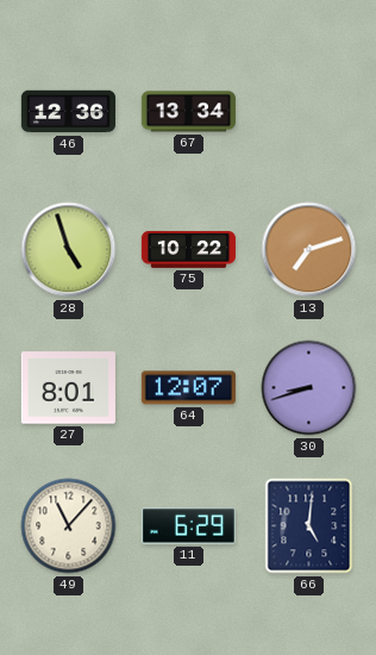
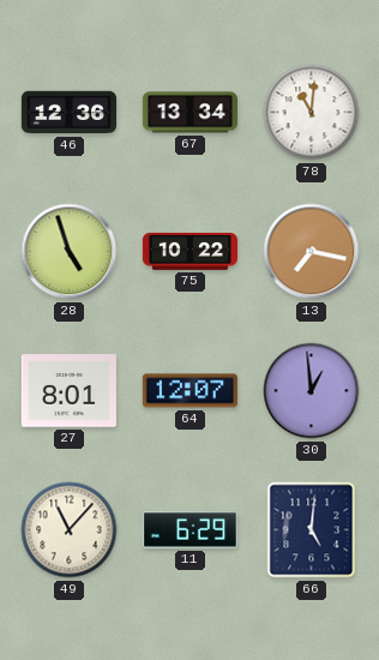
78: none -> 11:01
13: 7:12 -> 7:17
30: 8:42 -> 12:59
